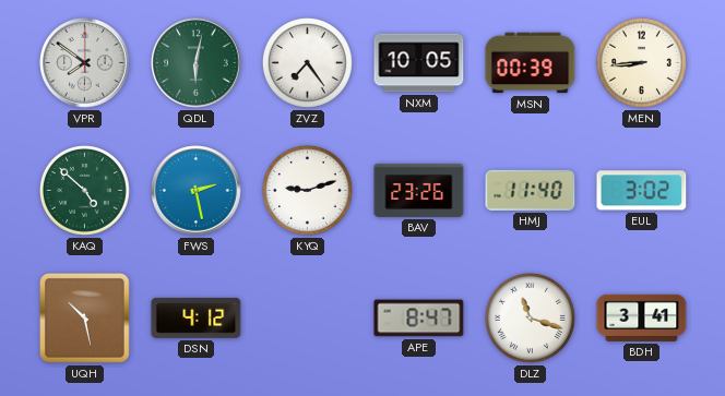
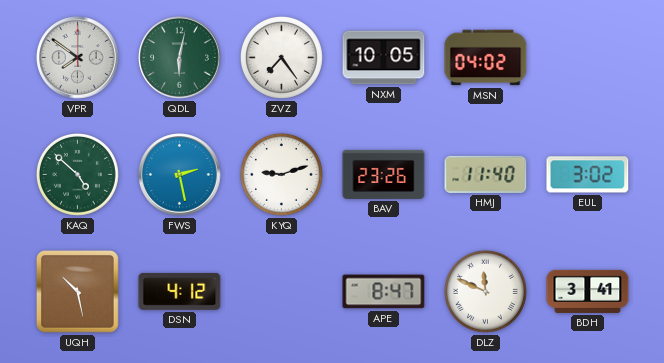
MSN: 00:39 -> 04:02
MEN: 8:44 -> none
DLZ: 11:18 -> 11:49
